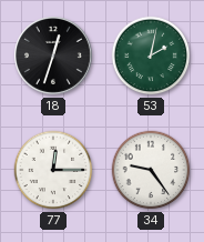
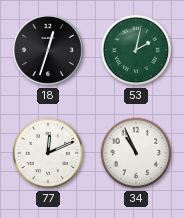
77: 12:15 -> 12:11
34: 9:24 -> 10:56
